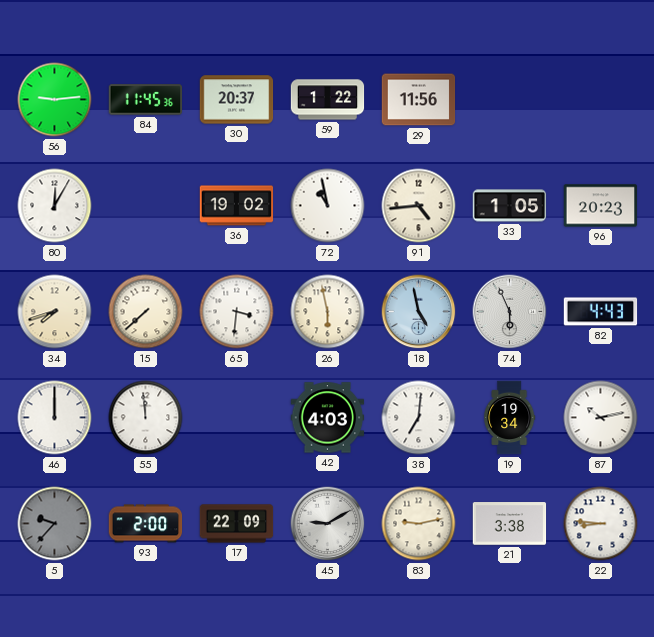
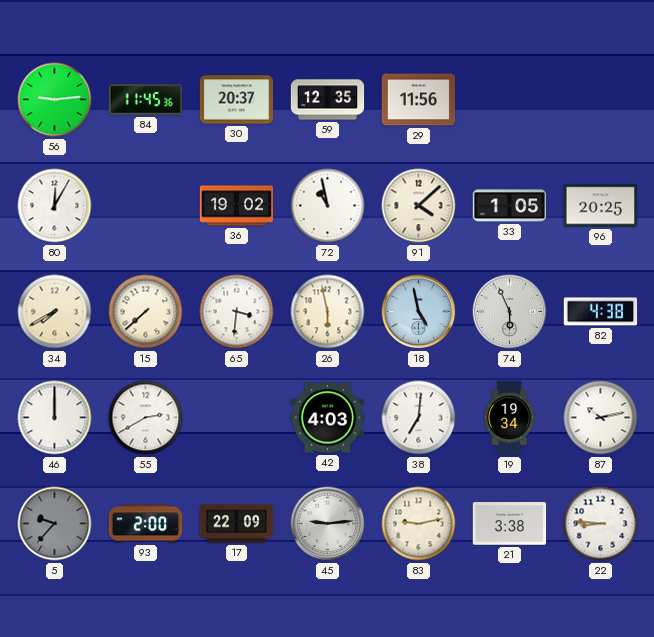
59: 1:22 -> 12:35
91: 4:44 -> 4:08
96: 20:23 -> 20:25
34: 7:42 -> 7:40
82: 4:43 -> 4:38
55: 11:59 -> 2:40
45: 9:10 -> 9:14
